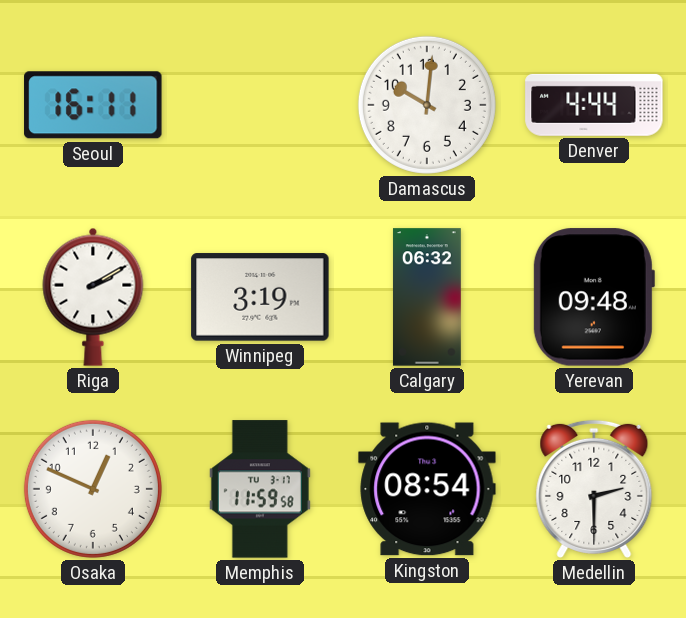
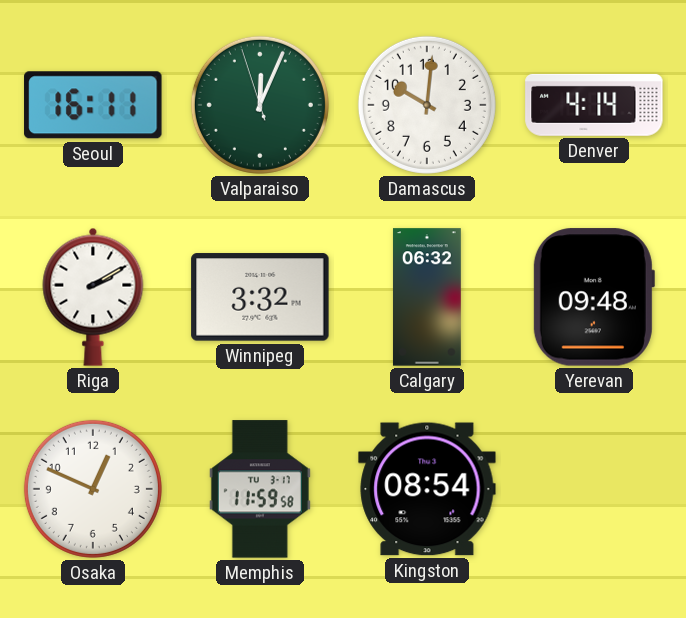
Valparaiso: none -> 12:03
Denver: 4:44 -> 4:14
Winnipeg: 3:19 -> 3:32
Medellin: 2:30 -> none
